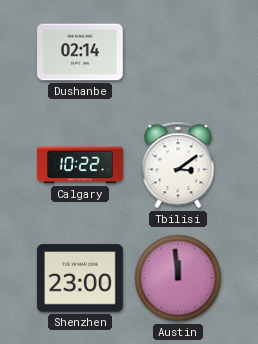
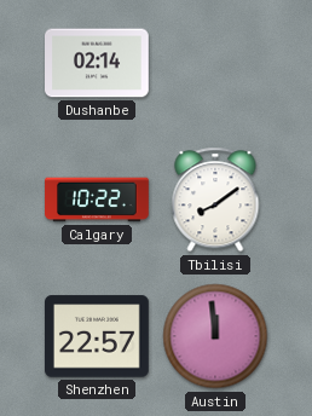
Tbilisi: 3:09 -> 8:09
Shenzhen: 23:00 -> 22:57
